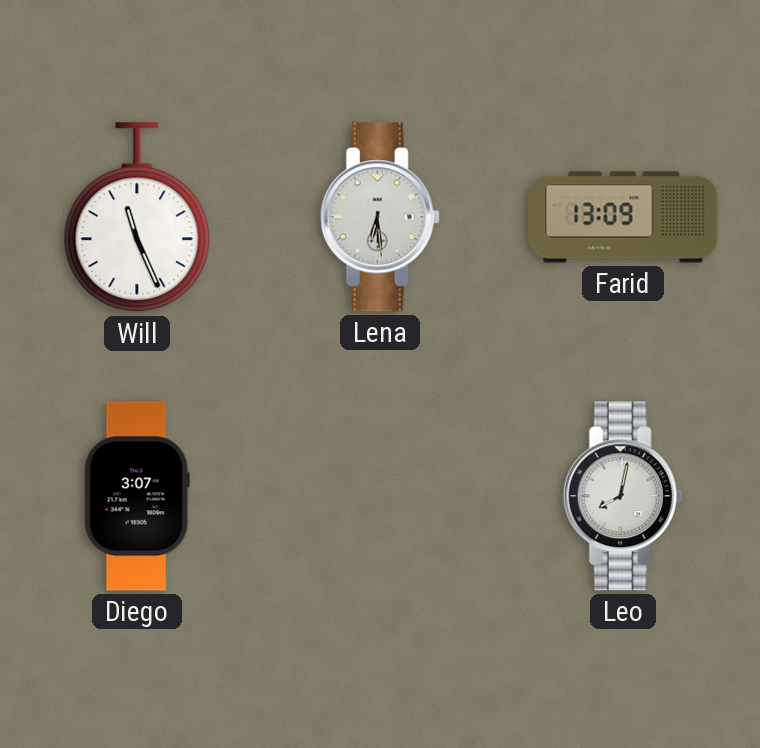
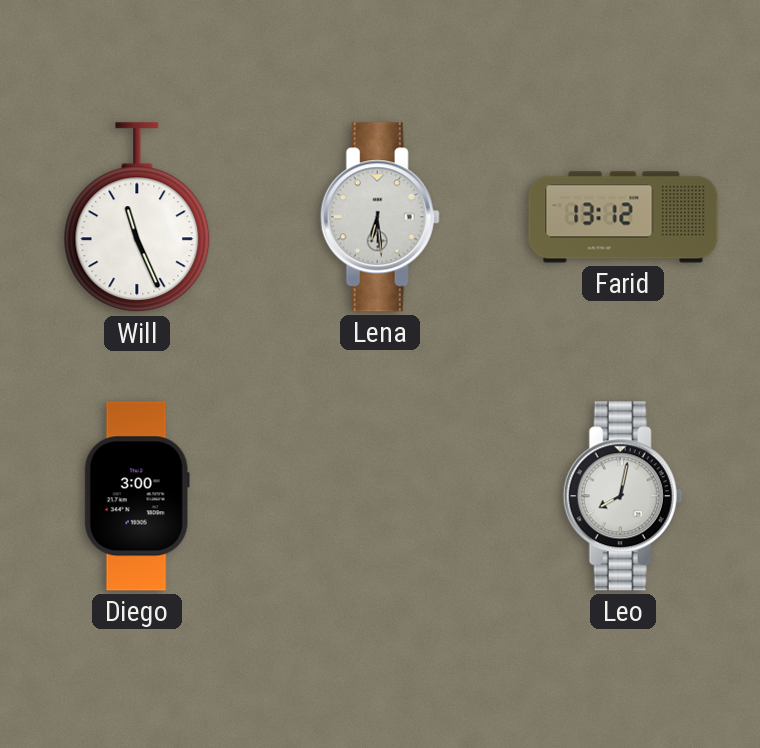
Farid: 13:09 -> 13:12
Diego: 3:07 -> 3:00
